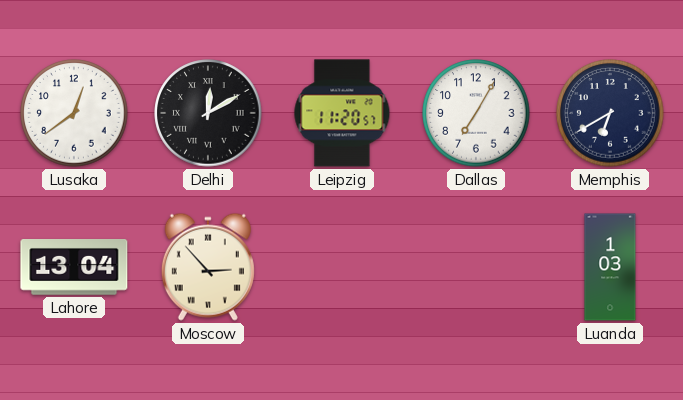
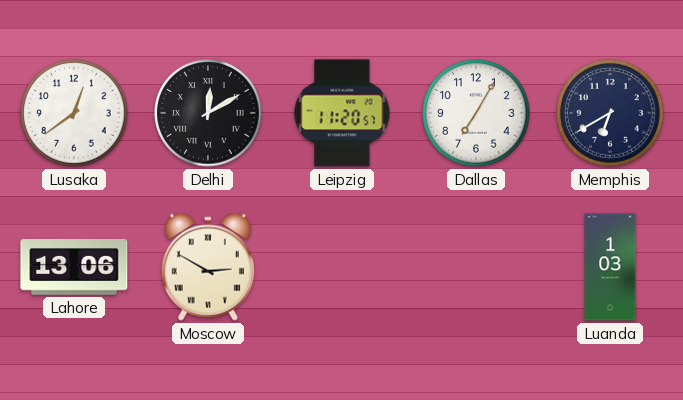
Lahore: 13:04 -> 13:06
Moscow: 2:53 -> 2:50
